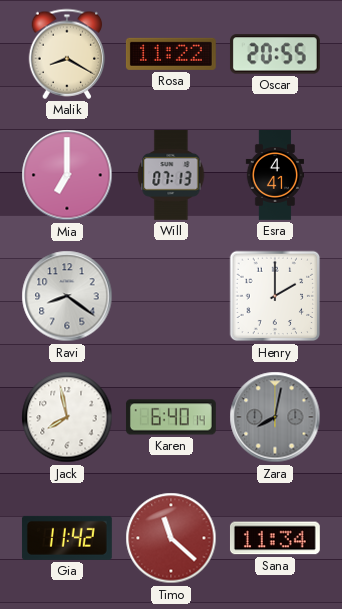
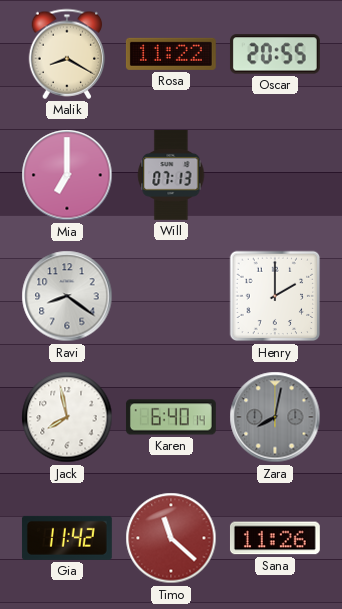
Esra: 4:41 -> none
Sana: 11:34 -> 11:26
